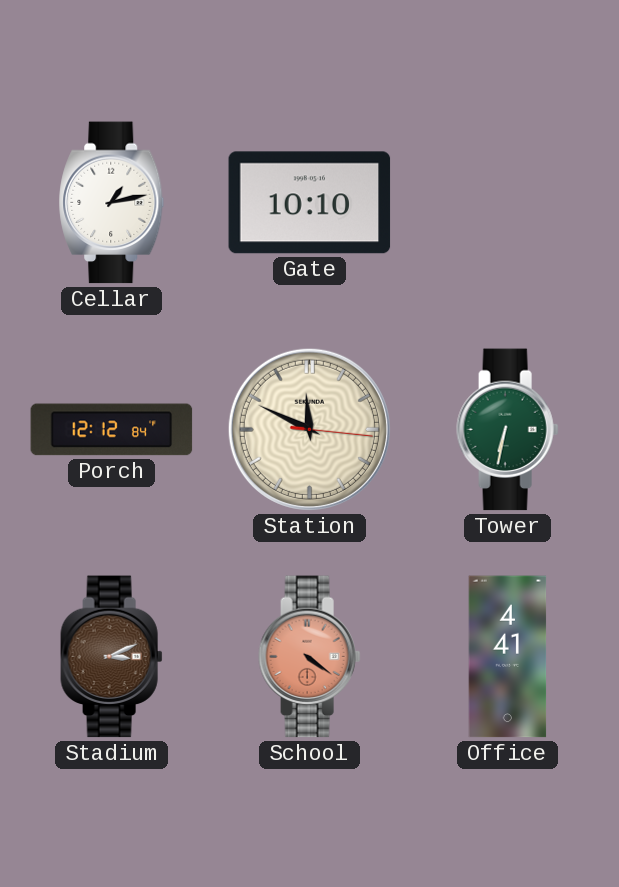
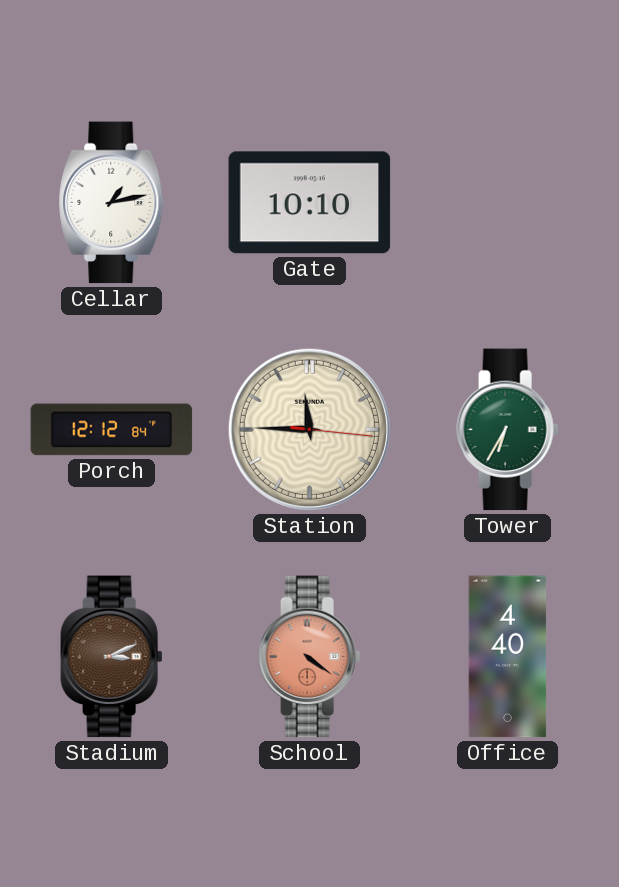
Station: 11:49 -> 11:45
Tower: 6:32 -> 6:35
Office: 4:41 -> 4:40
